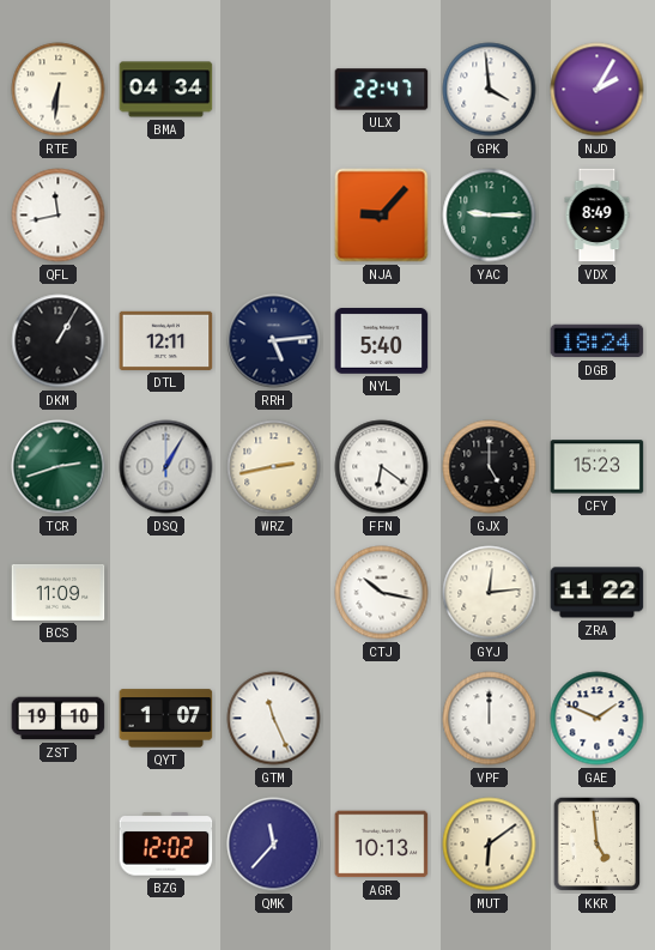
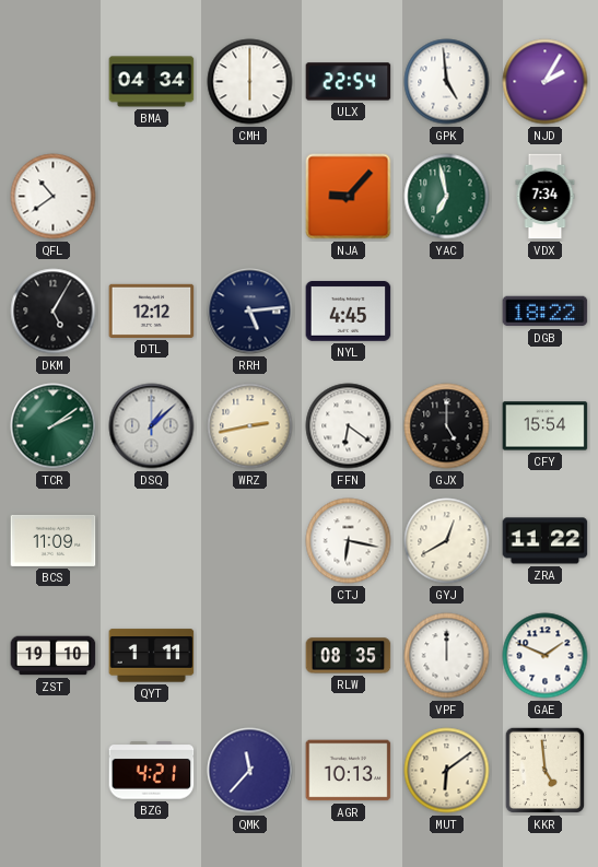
RTE: 6:31 -> none
CMH: none -> 6:00
ULX: 22:47 -> 22:54
GPK: 3:59 -> 4:59
QFL: 11:43 -> 10:39
YAC: 9:15 -> 6:58
VDX: 8:49 -> 7:34
DKM: 1:05 -> 5:05
DTL: 12:11 -> 12:12
NYL: 5:40 -> 4:45
DGB: 18:24 -> 18:22
TCR: 2:42 -> 2:09
DSQ: 1:05 -> 1:08
CFY: 15:23 -> 15:54
CTJ: 10:17 -> 6:17
GYJ: 12:14 -> 12:40
QYT: 1:07 -> 1:11
GTM: 11:26 -> none
RLW: none -> 08:35
BZG: 12:02 -> 4:21
